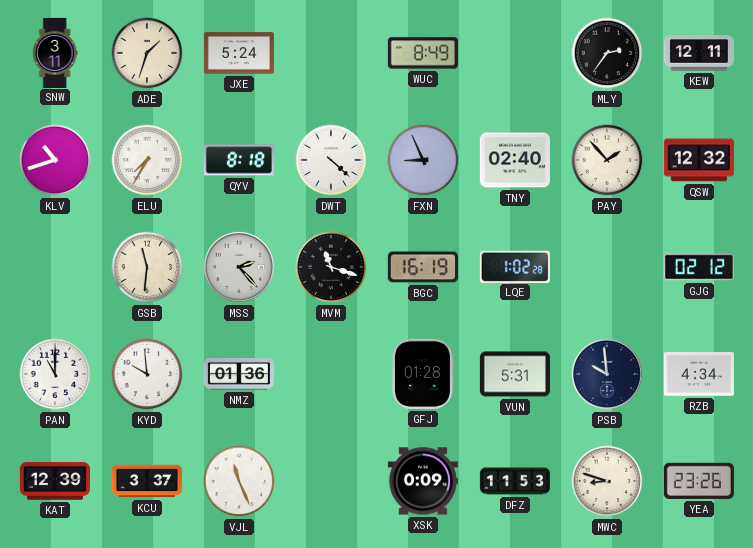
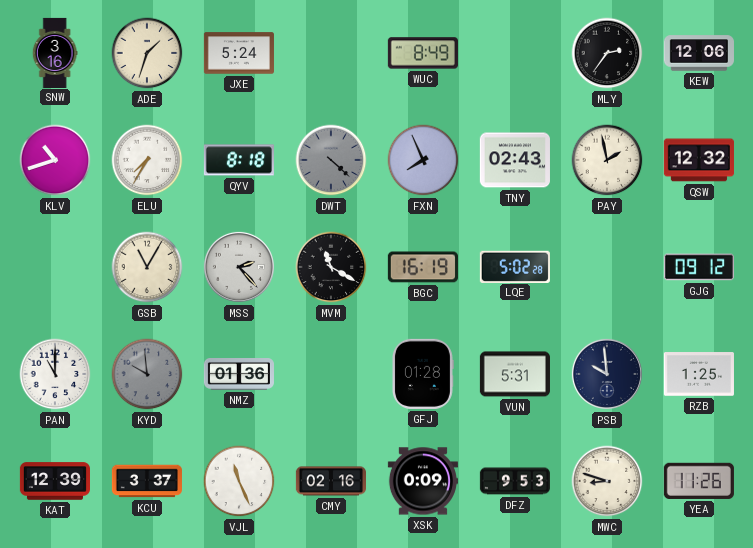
SNW: 3:11 -> 3:16
KEW: 12:11 -> 12:06
DWT dial: white -> grey
FXN: 8:56 -> 7:56
TNY: 02:40 -> 02:43
PAY: 1:53 -> 1:58
GSB: 11:31 -> 11:05
MVM: 11:18 -> 11:20
LQE: 1:02 -> 5:02
GJG: 02:12 -> 09:12
KYD dial: white -> grey
RZB: 4:34 -> 1:25
CMY: none -> 02:16
DFZ: 11:53 -> 9:53
YEA: 23:26 -> 11:26
